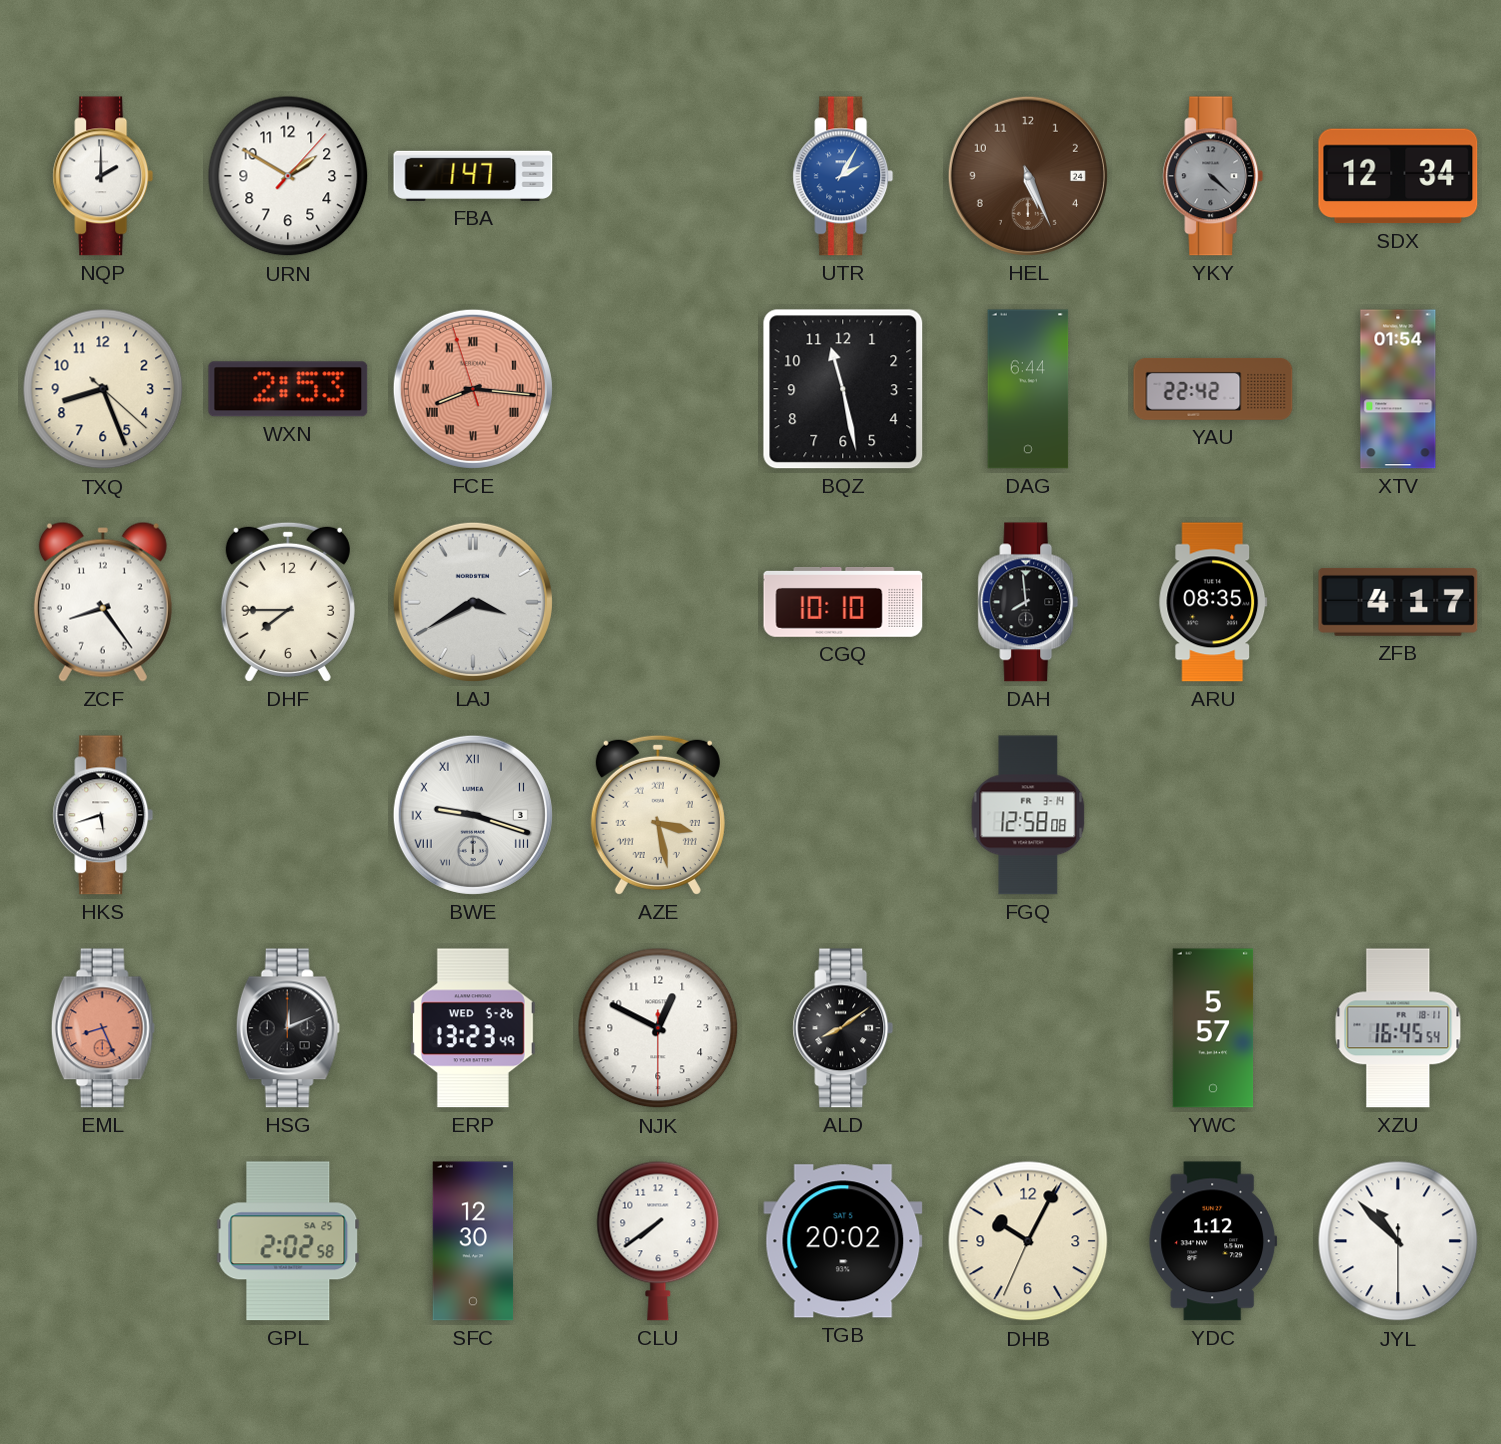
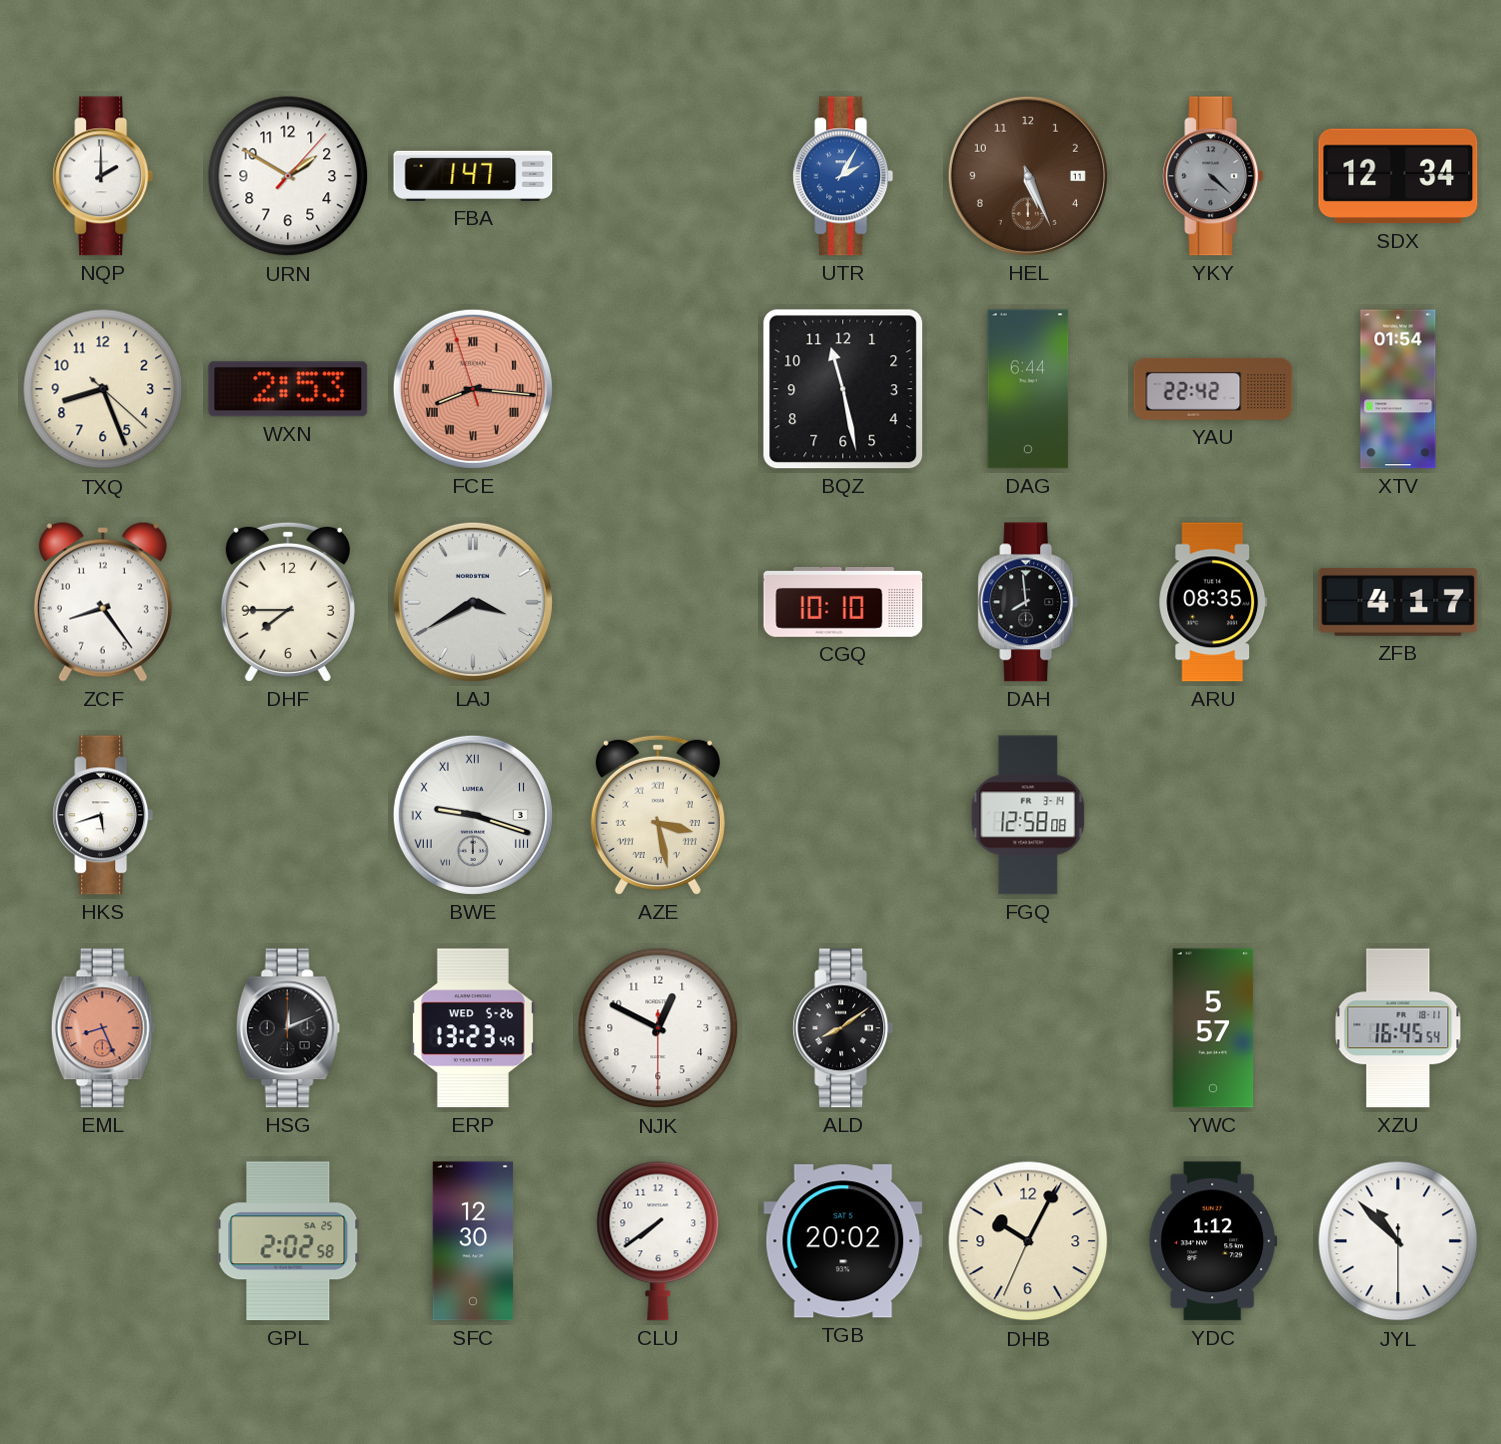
HEL date: 24 -> 11
